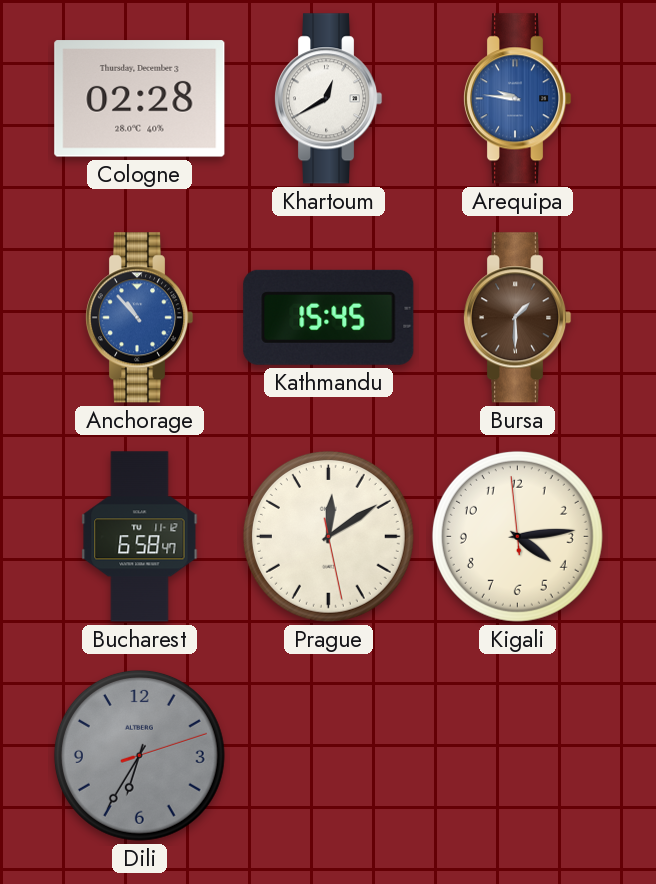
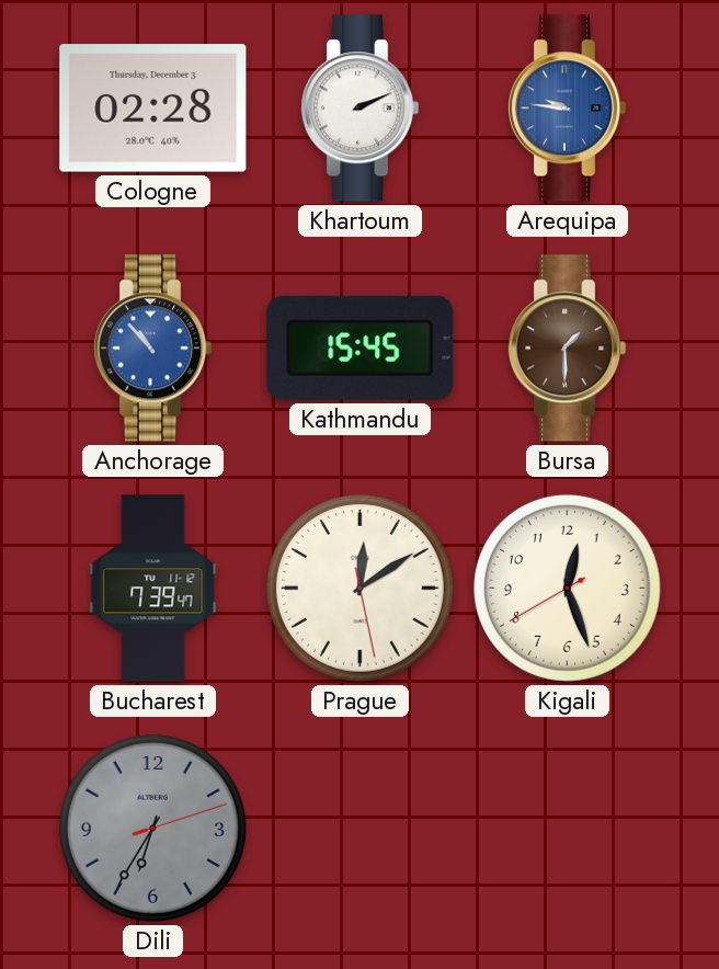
Khartoum: 12:40 -> 2:11
Bucharest: 6:58 -> 7:39
Kigali: 4:13 -> 12:26
